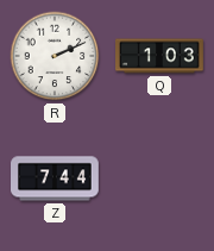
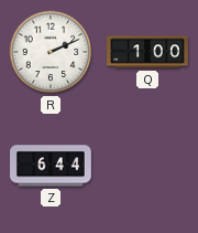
Q: 1:03 -> 1:00
Z: 7:44 -> 6:44
